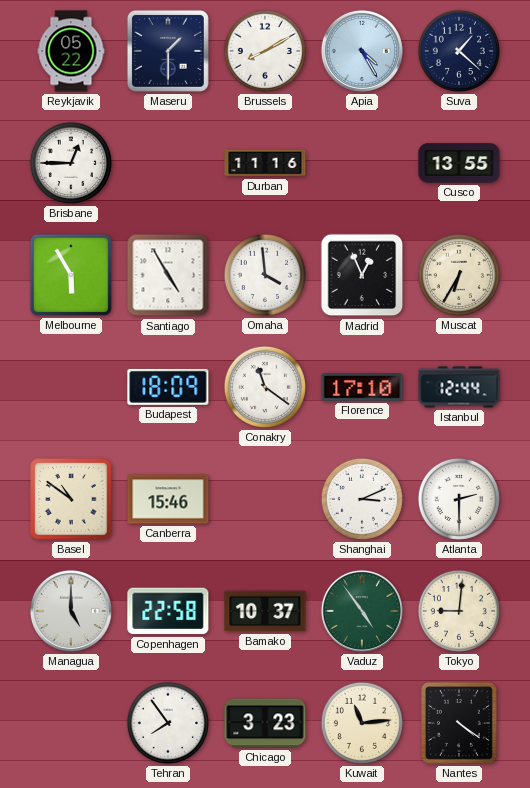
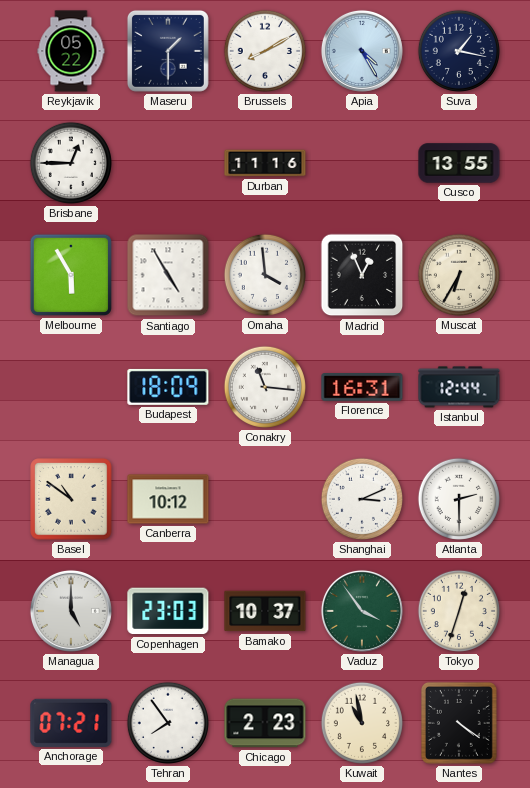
Suva: 1:22 -> 1:17
Conakry: 11:21 -> 11:16
Florence: 17:10 -> 16:31
Canberra: 15:46 -> 10:12
Copenhagen: 22:58 -> 23:03
Vaduz: 4:54 -> 3:54
Tokyo: 9:01 -> 12:33
Anchorage: none -> 07:21
Chicago: 3:23 -> 2:23
Kuwait: 11:14 -> 10:58
